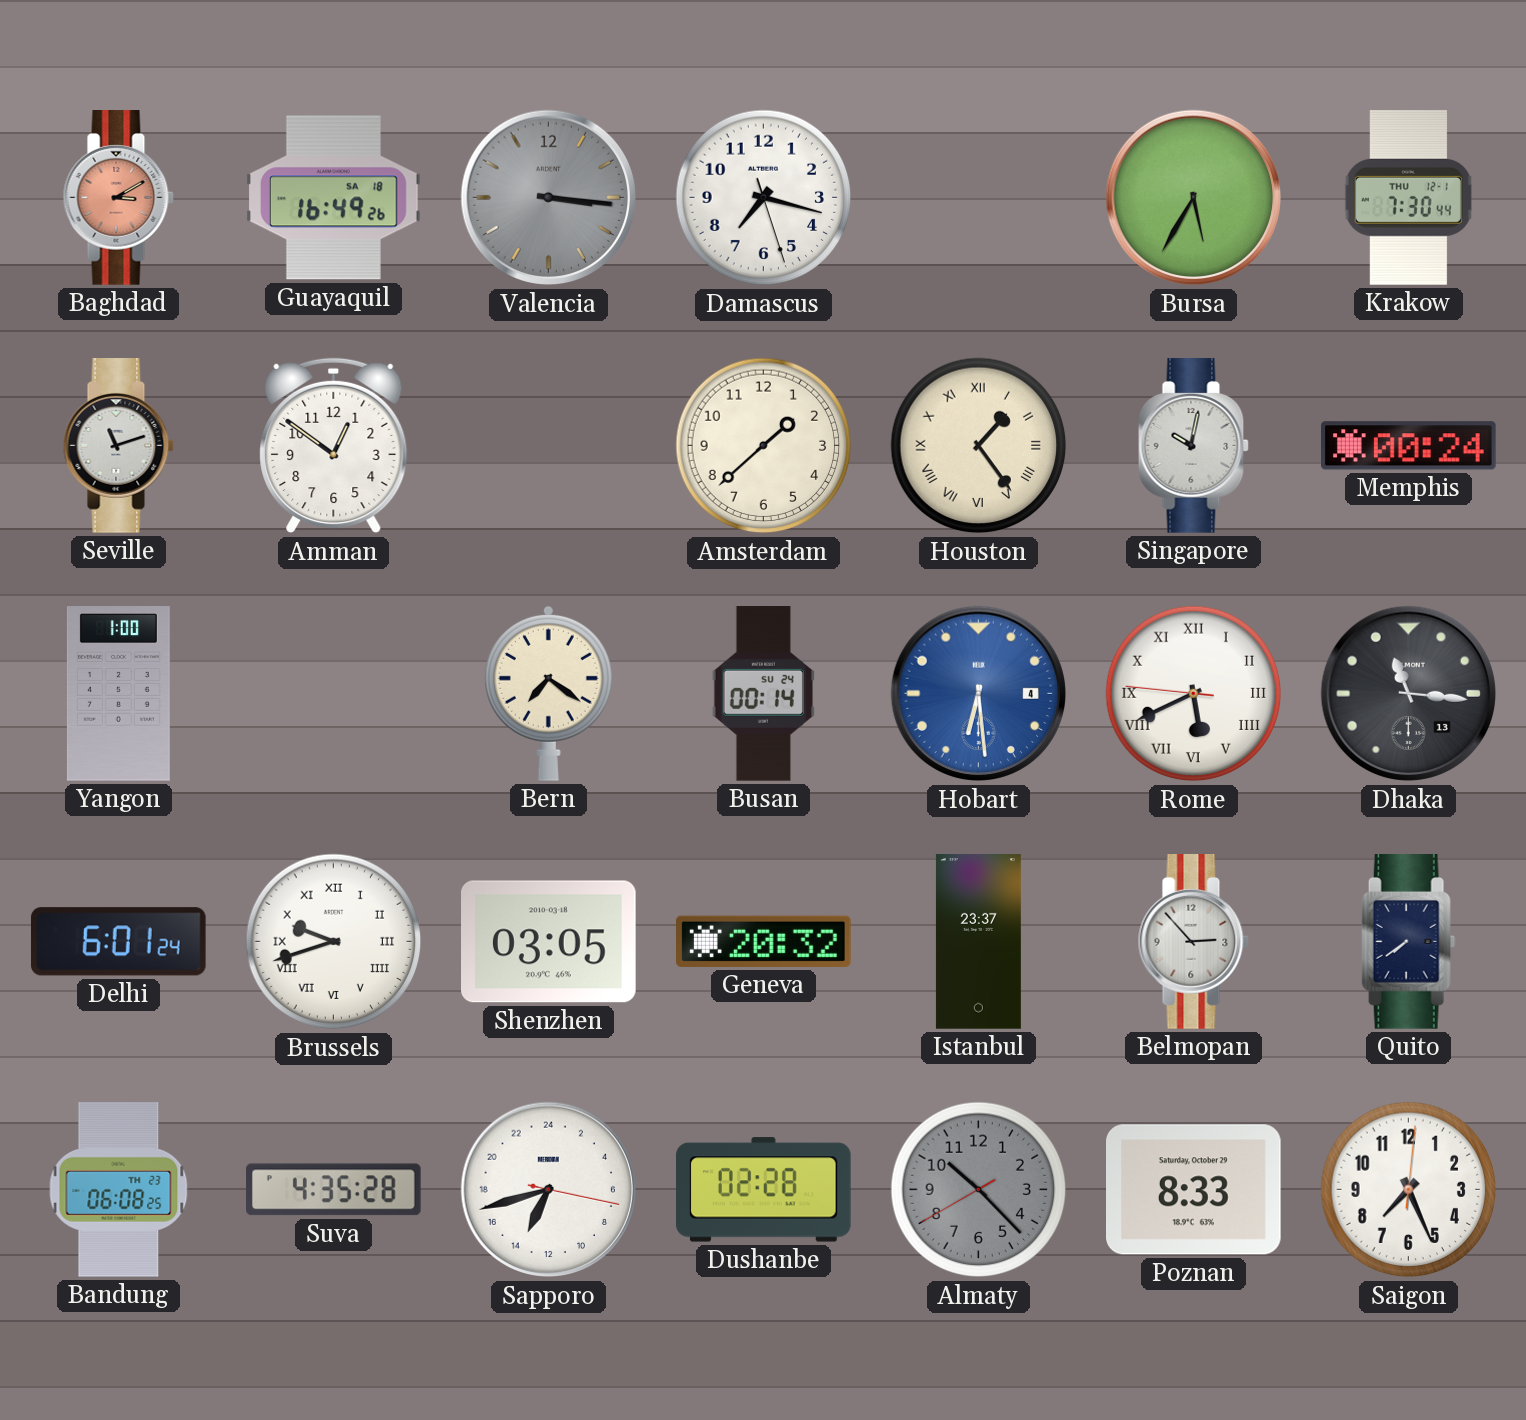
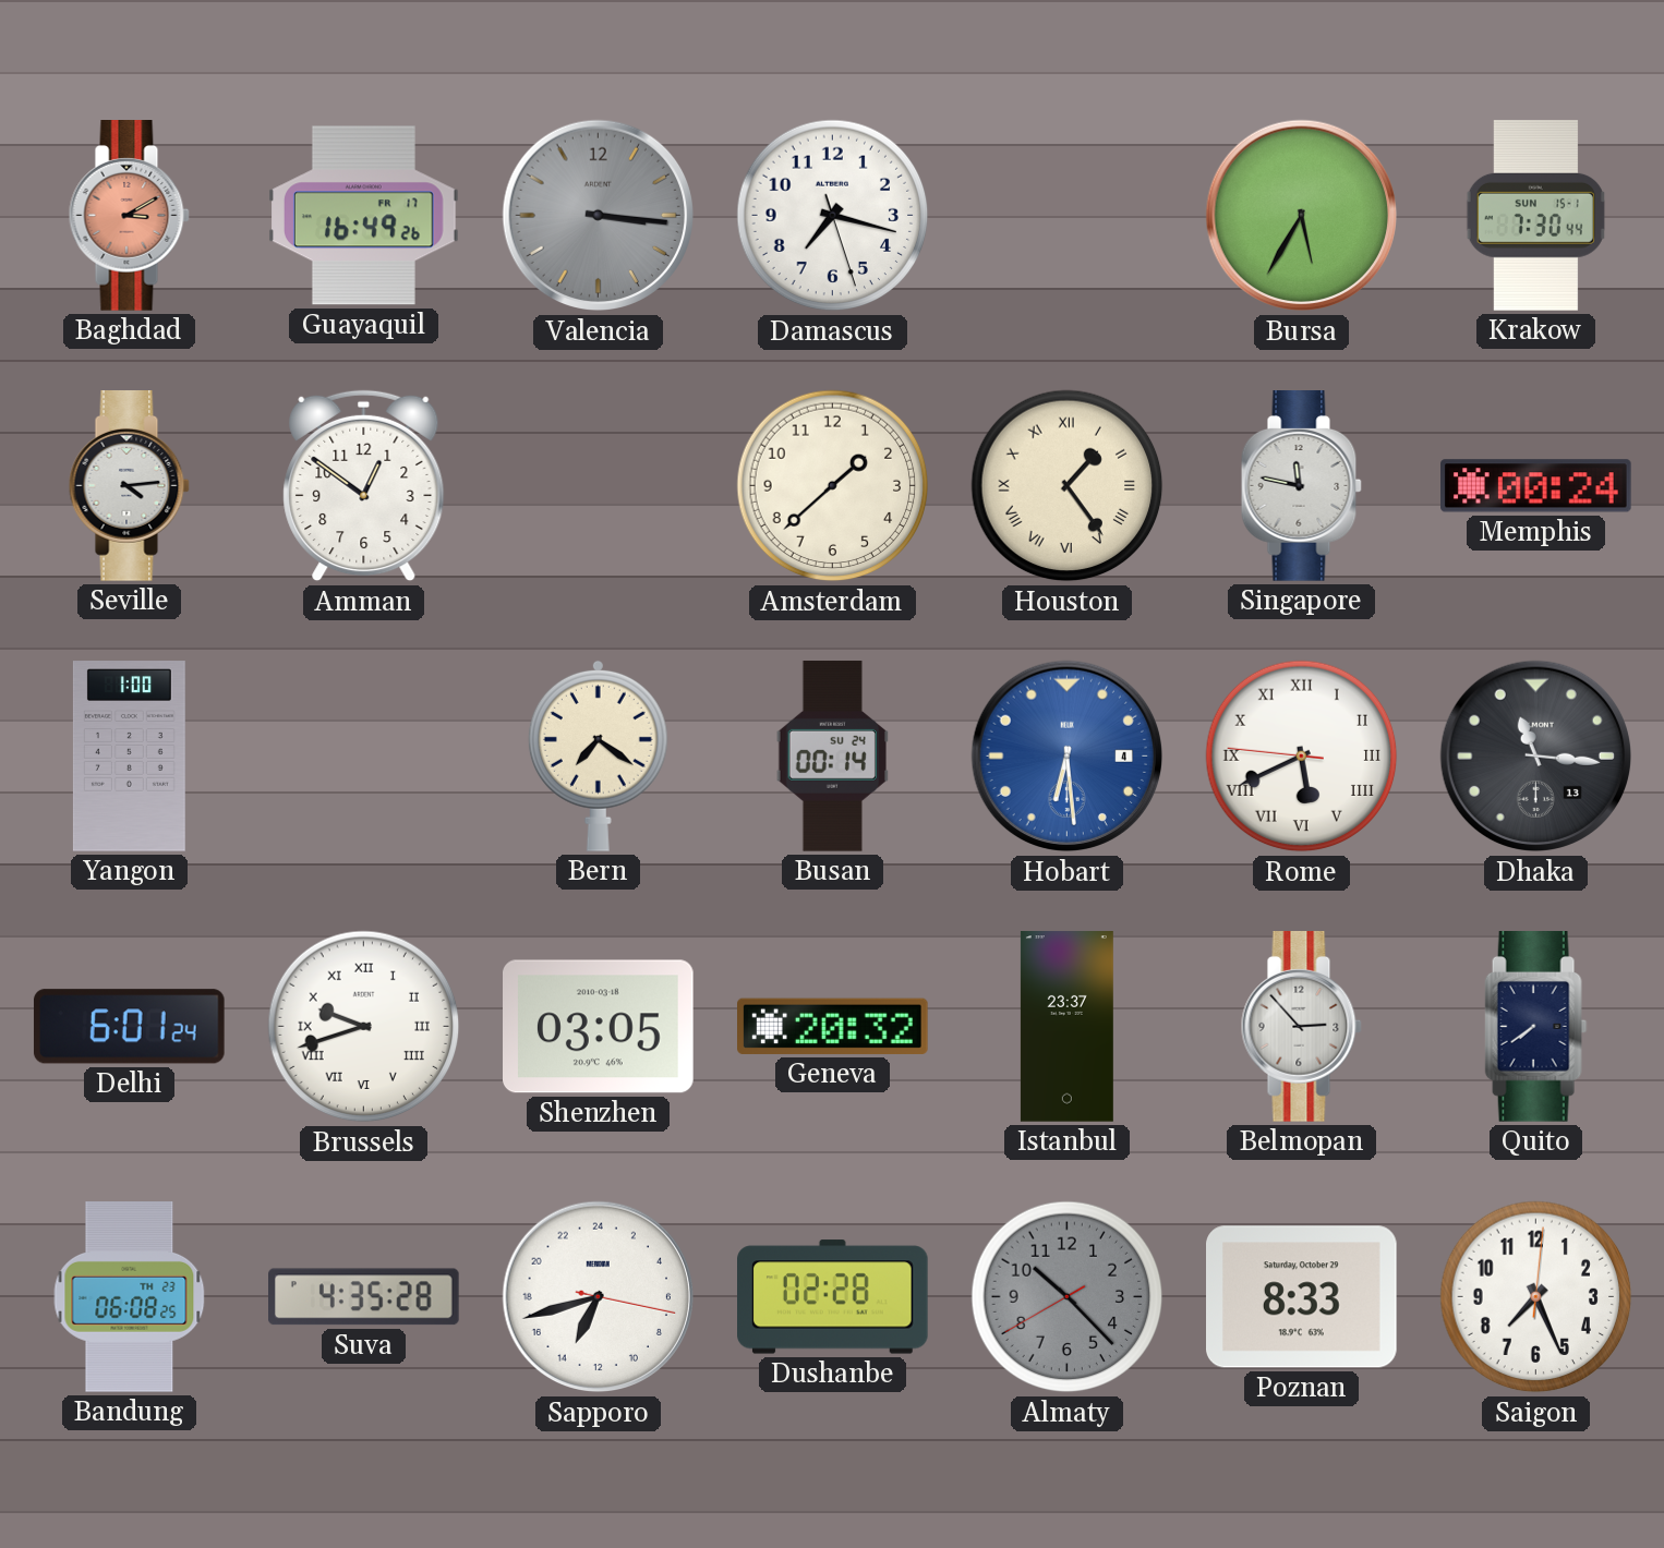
Guayaquil date: SA 18 -> FR 17
Krakow date: THU 12-1 -> SUN 15-1
Seville: 11:12 -> 4:14
Singapore: 10:02 -> 11:47
